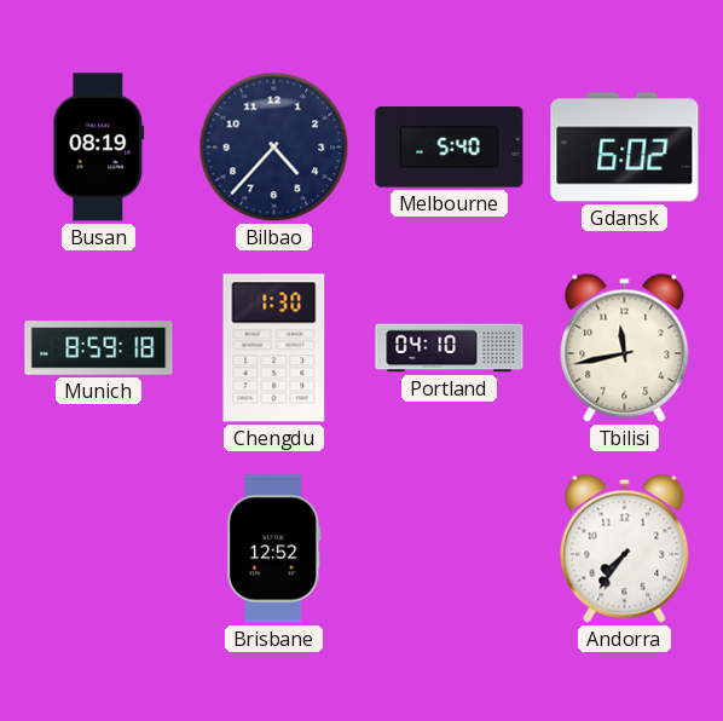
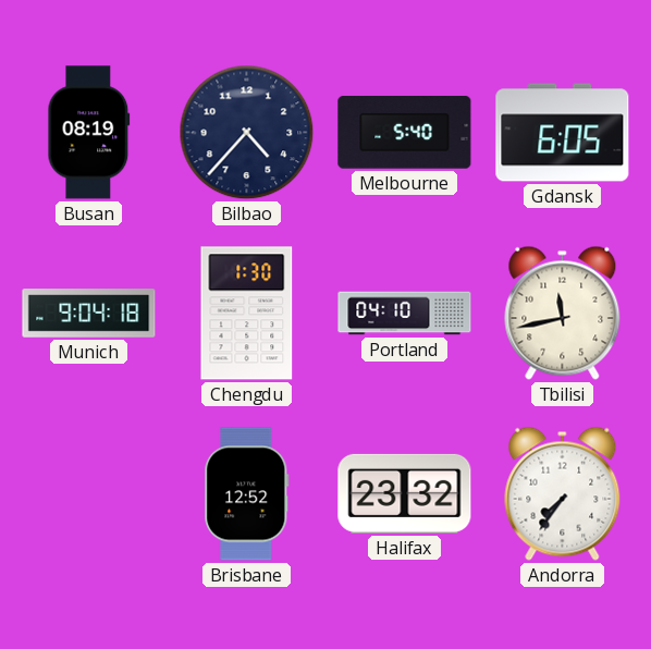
Gdansk: 6:02 -> 6:05
Munich: 8:59 -> 9:04
Halifax: none -> 23:32
